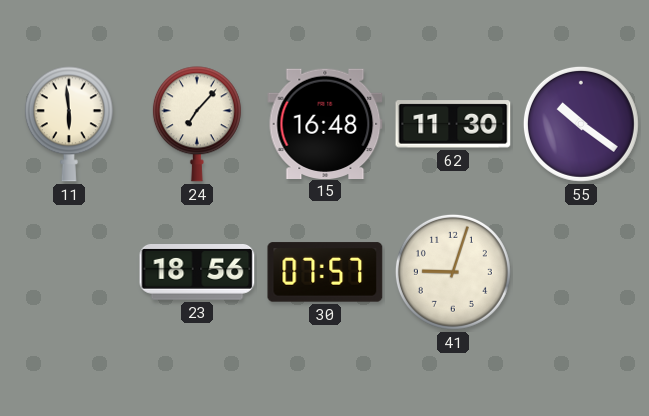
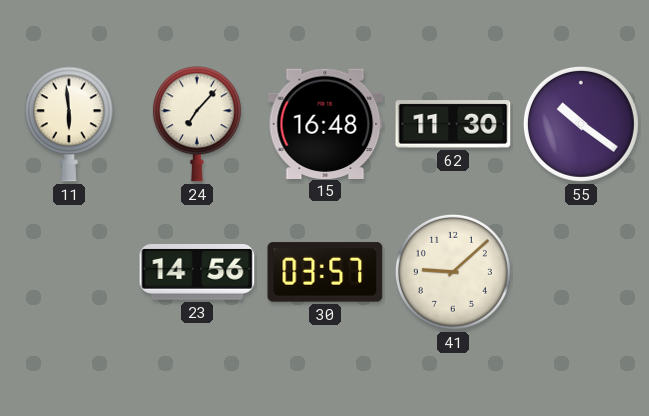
23: 18:56 -> 14:56
30: 07:57 -> 03:57
41: 9:03 -> 9:08
